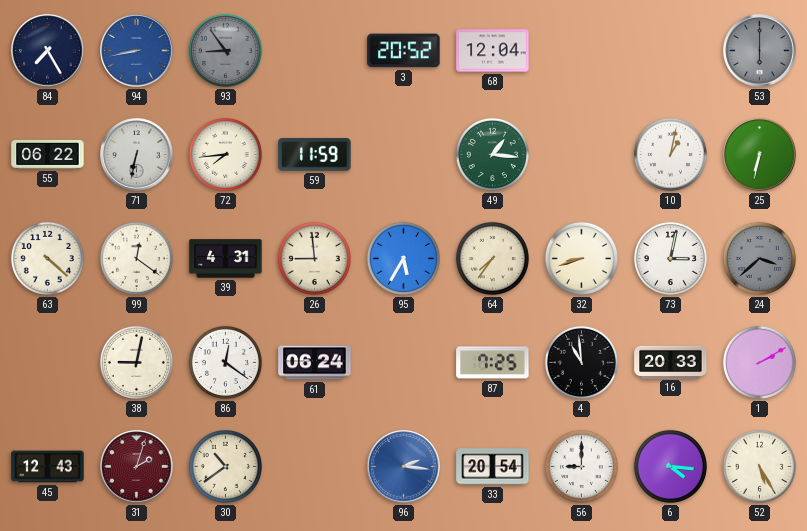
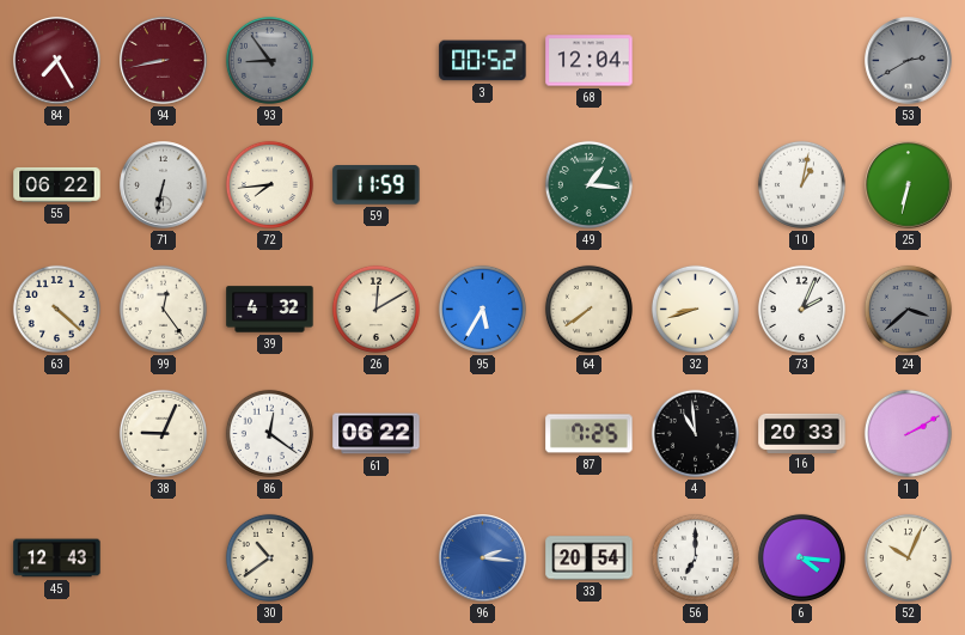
84 dial: navy -> burgundy
94 dial: blue -> burgundy
3: 20:52 -> 00:52
53: 6:00 -> 2:40
99: 12:21 -> 12:24
39: 4:31 -> 4:32
26: 8:59 -> 12:10
64: 7:36 -> 7:39
73: 3:02 -> 2:04
38: 9:02 -> 9:04
61: 06:24 -> 06:22
31: 2:03 -> none
56: 9:00 -> 7:00
52: 5:25 -> 10:04
